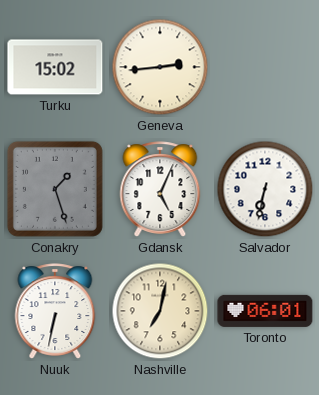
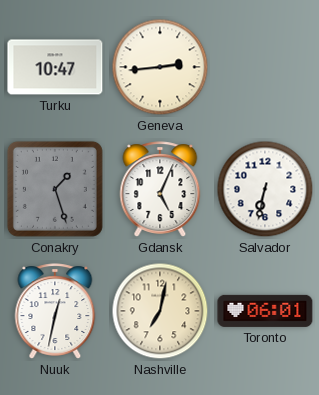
Turku: 15:02 -> 10:47
Nuuk: 6:32 -> 12:32
